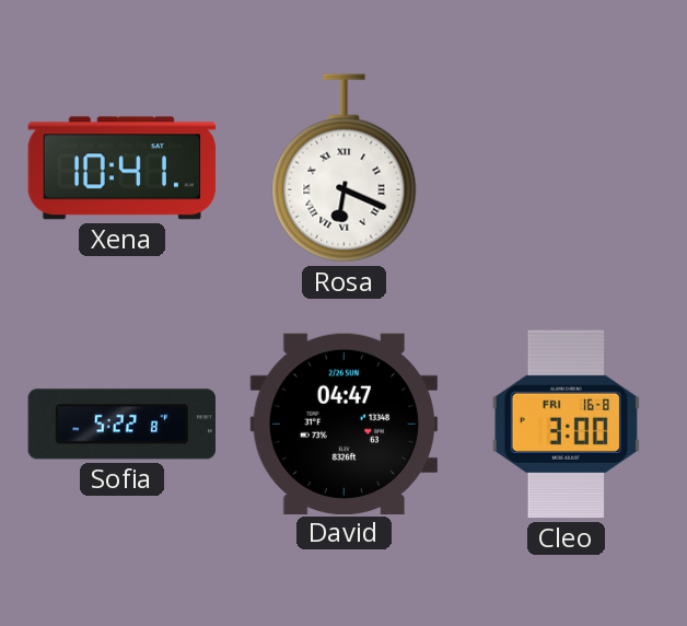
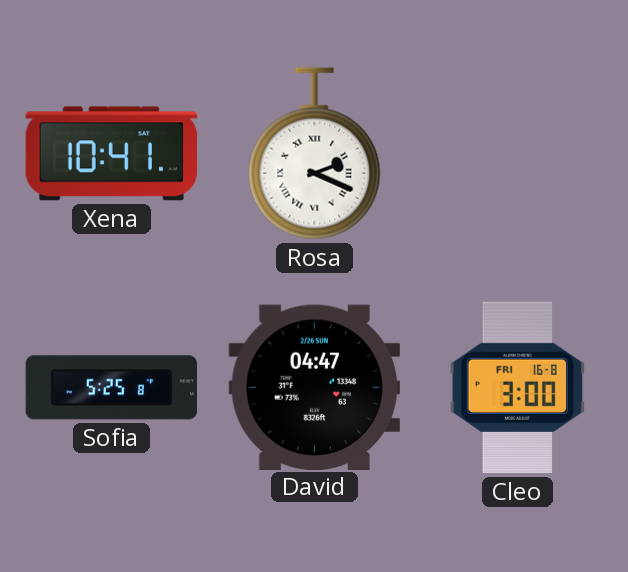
Rosa: 6:19 -> 2:19
Sofia: 5:22 -> 5:25
